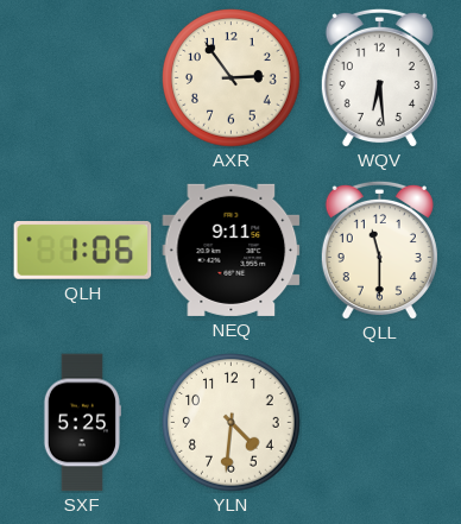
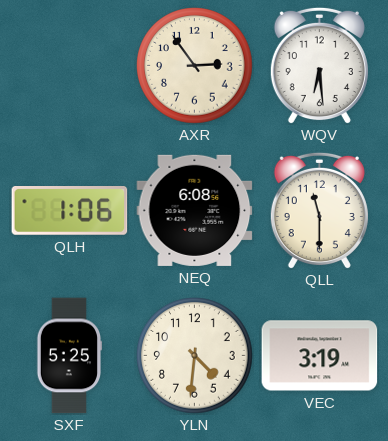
NEQ: 9:11 -> 6:08
VEC: none -> 3:19
